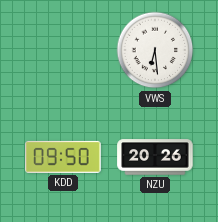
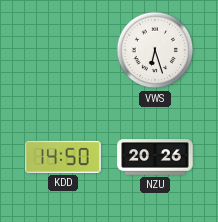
VWS: 6:29 -> 6:27
KDD: 09:50 -> 14:50
